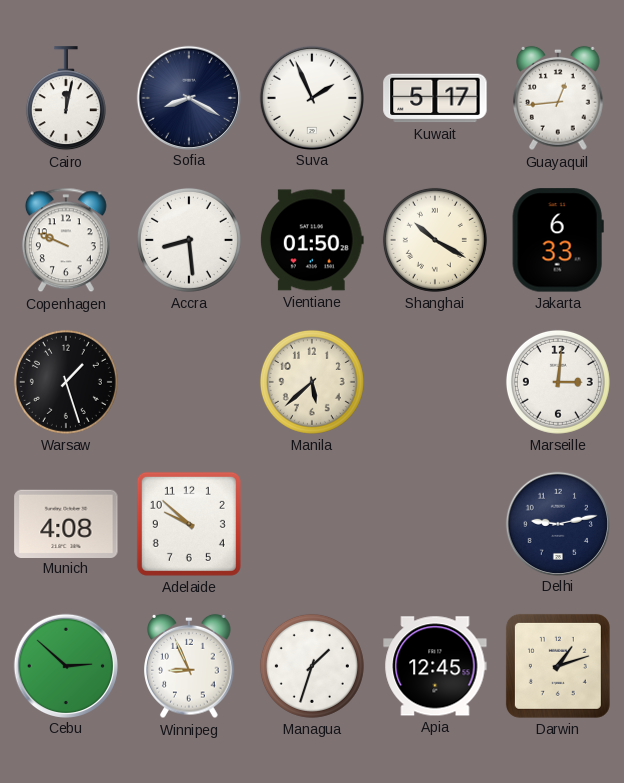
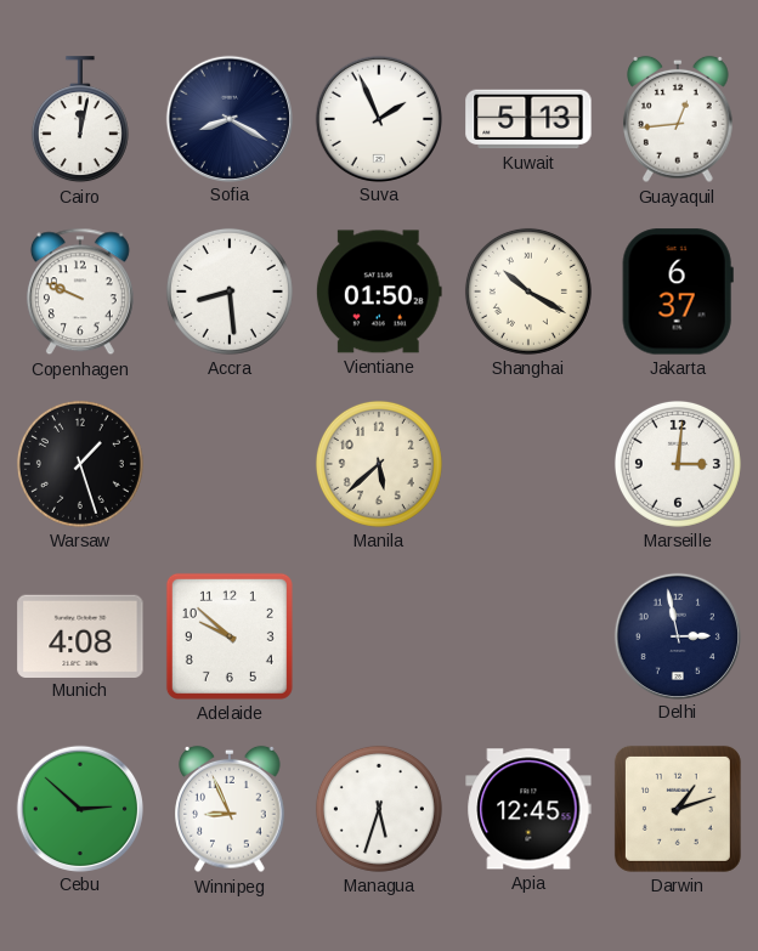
Kuwait: 5:17 -> 5:13
Jakarta: 6:33 -> 6:37
Delhi: 9:13 -> 2:58
Managua: 1:33 -> 5:33
